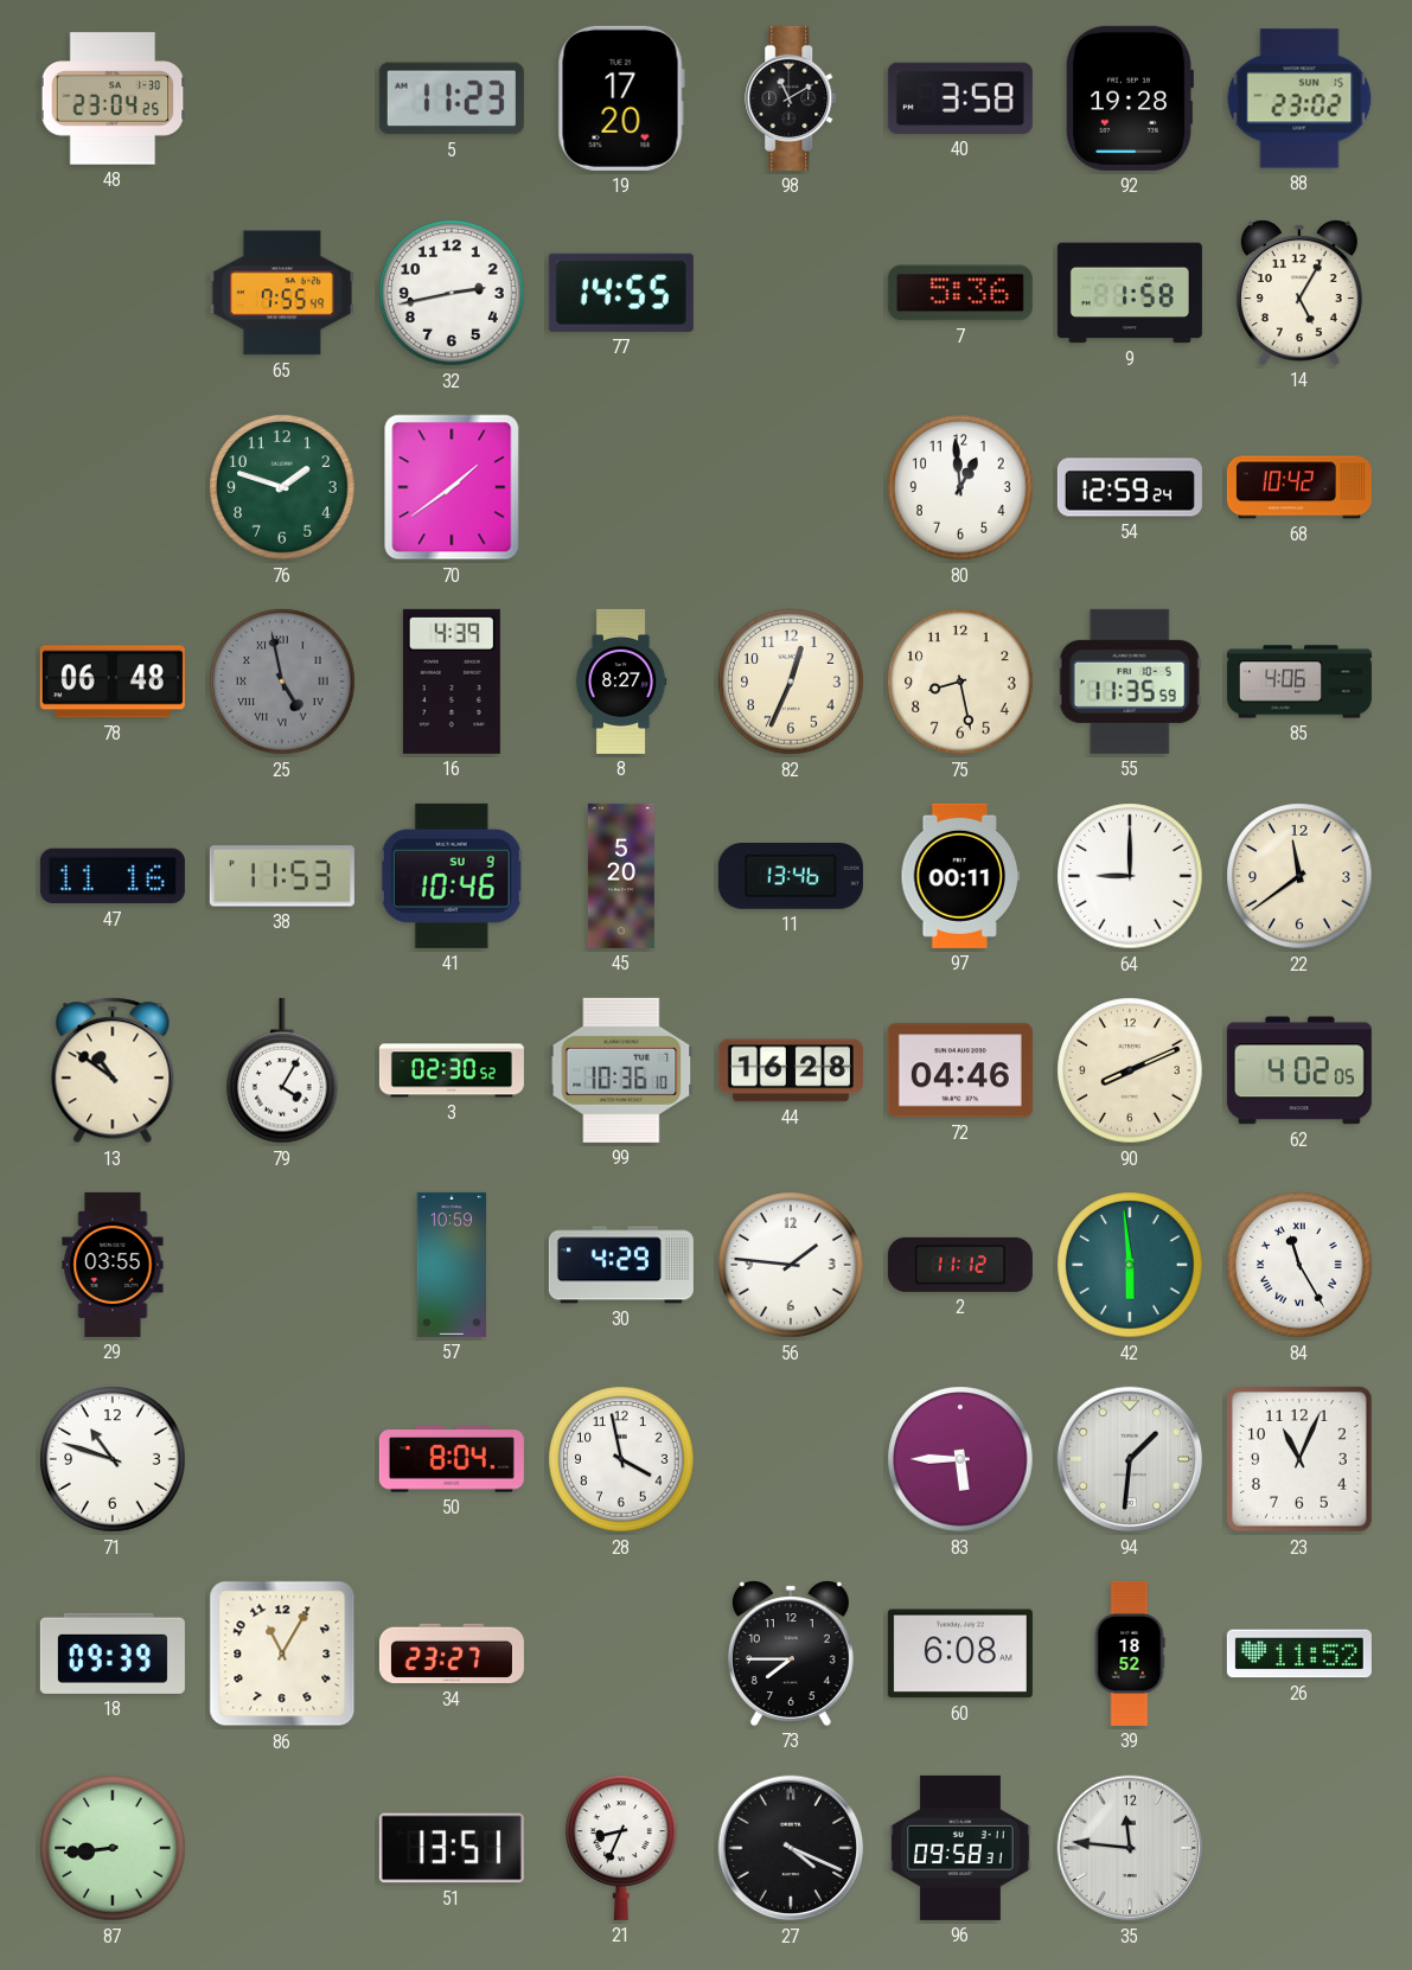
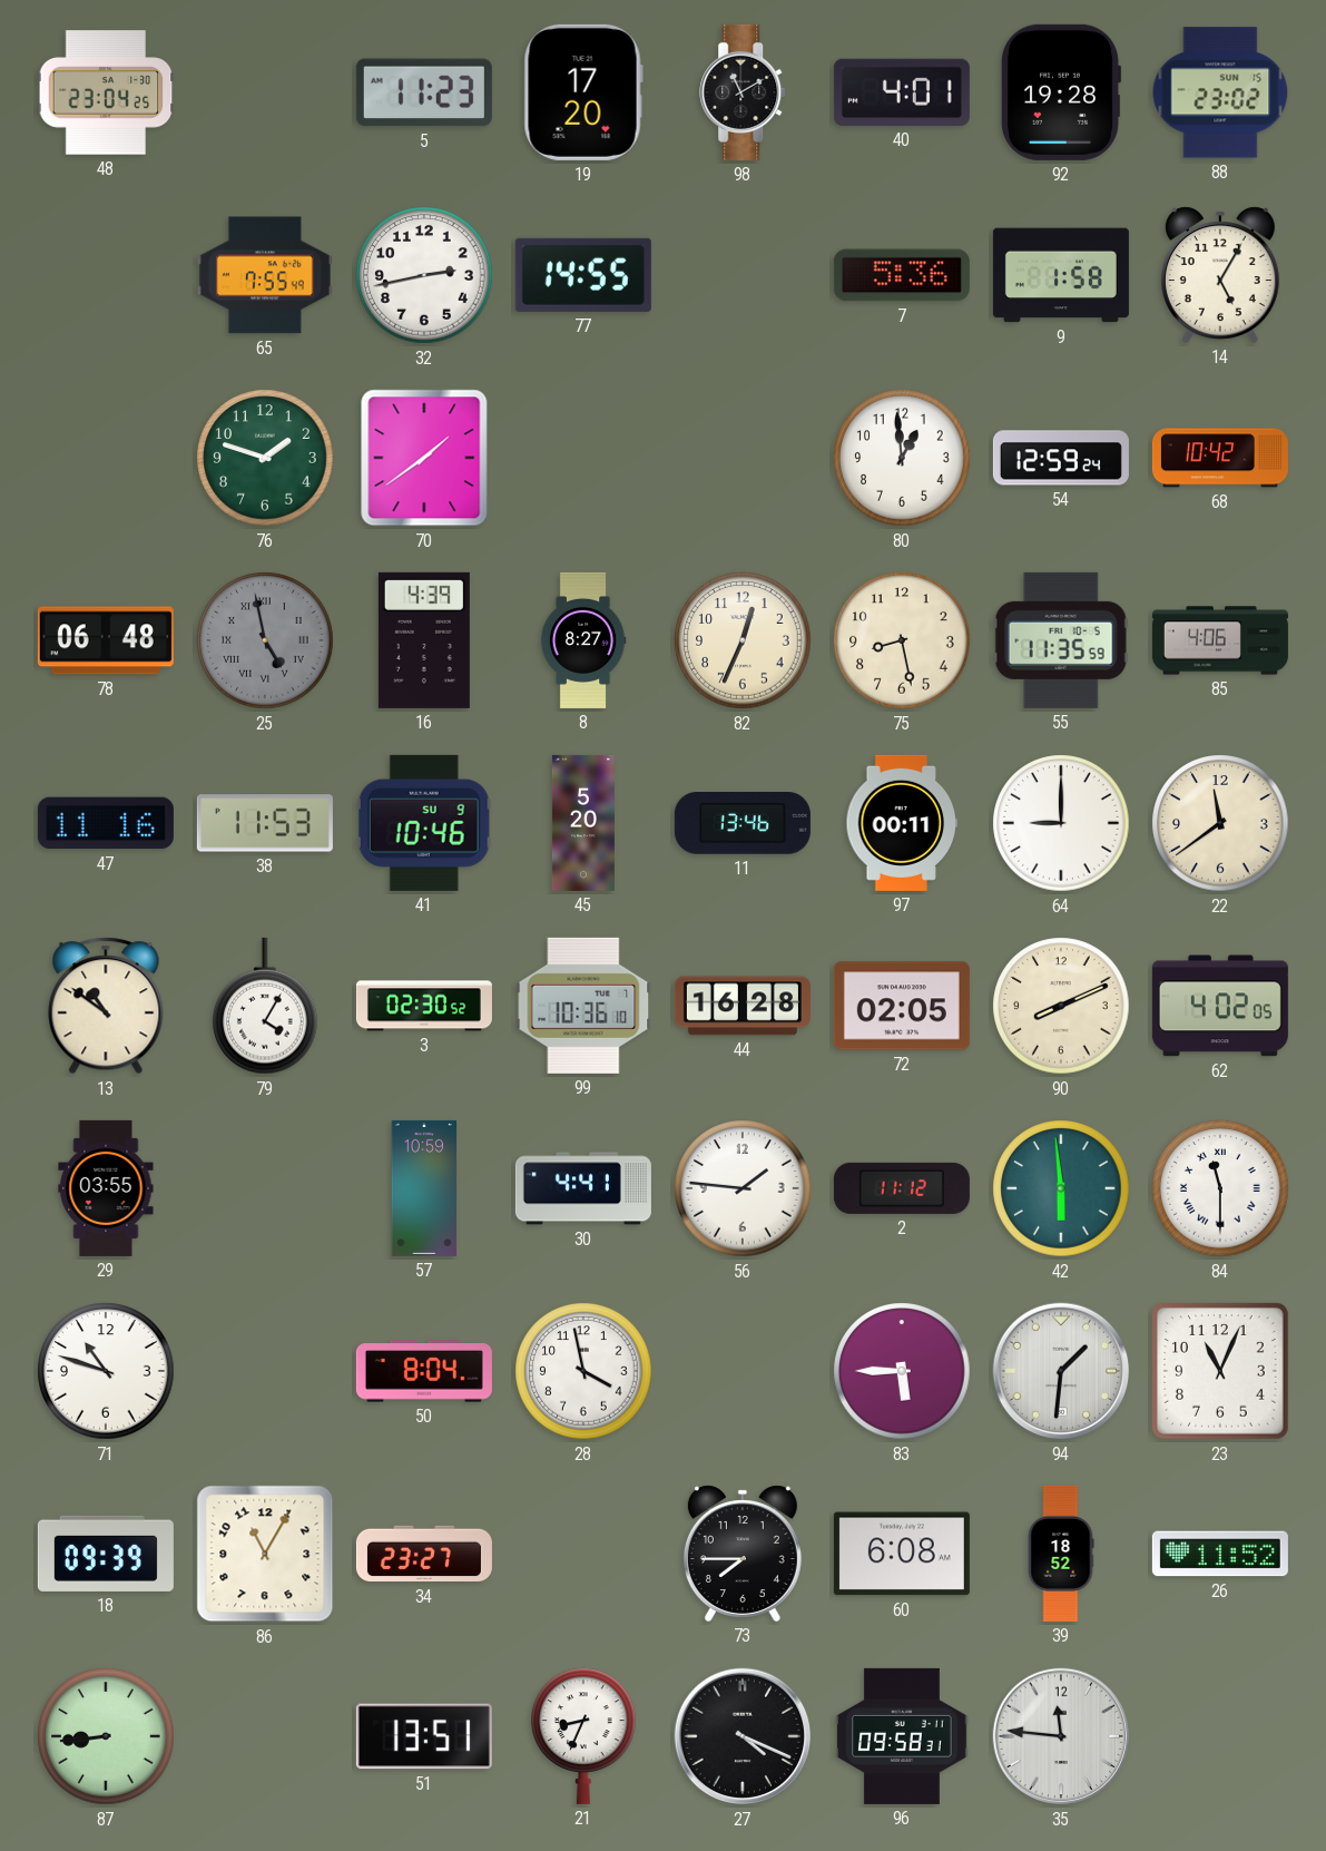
40: 3:58 -> 4:01
72: 04:46 -> 02:05
30: 4:29 -> 4:41
84: 11:25 -> 11:30
